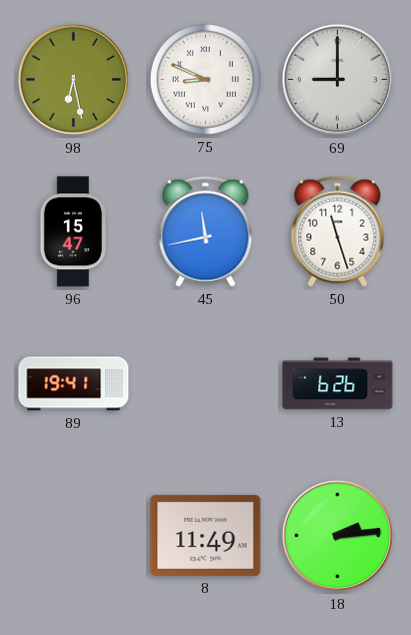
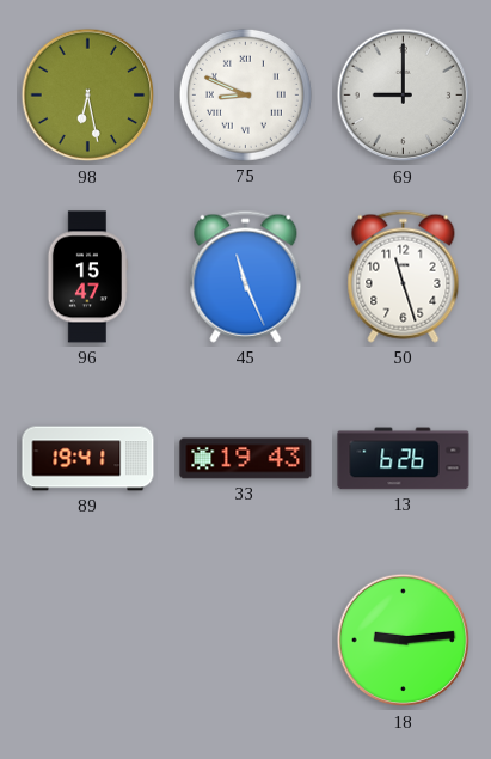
45: 11:43 -> 11:26
33: none -> 19:43
8: 11:49 -> none
18: 2:14 -> 9:14
